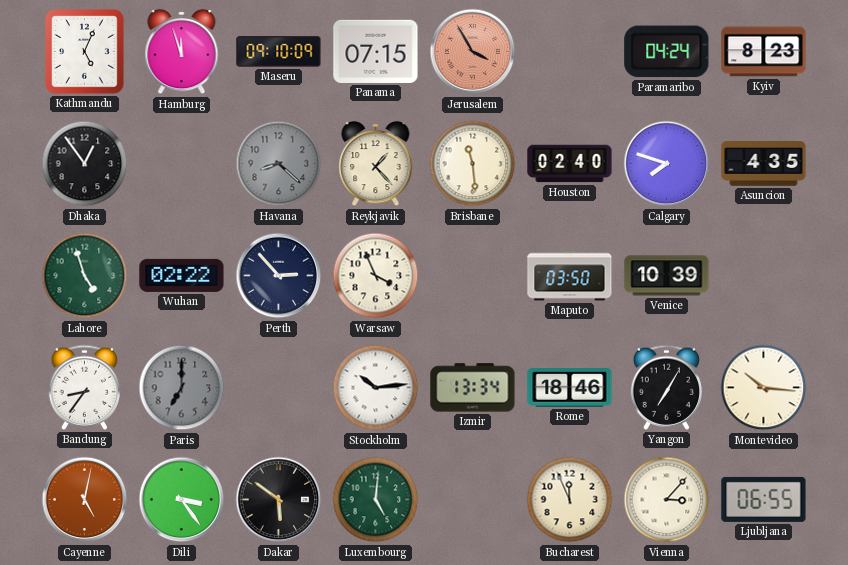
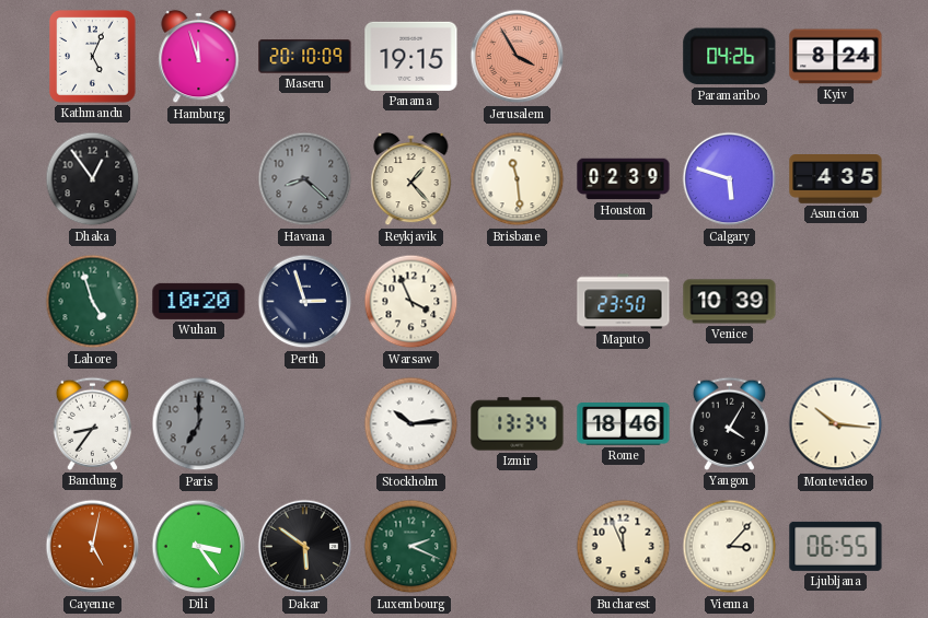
Maseru: 09:10 -> 20:10
Panama: 07:15 -> 19:15
Paramaribo: 04:24 -> 04:26
Kyiv: 8:23 -> 8:24
Houston: 02:40 -> 02:39
Calgary: 7:48 -> 5:48
Wuhan: 02:22 -> 10:20
Perth: 2:53 -> 2:57
Maputo: 03:50 -> 23:50
Yangon: 7:05 -> 4:05
Luxembourg: 5:01 -> 2:19
